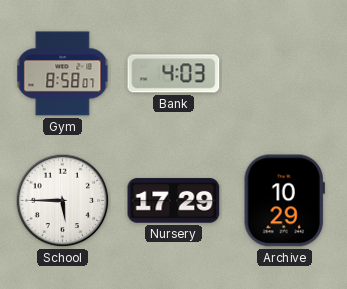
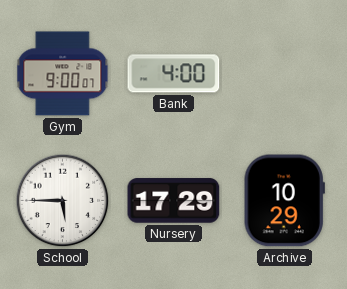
Gym: 8:58 -> 9:00
Bank: 4:03 -> 4:00
